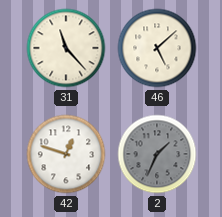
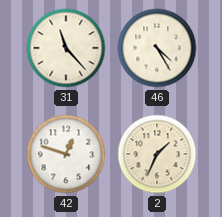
46: 5:08 -> 4:25
2 dial: grey -> cream
